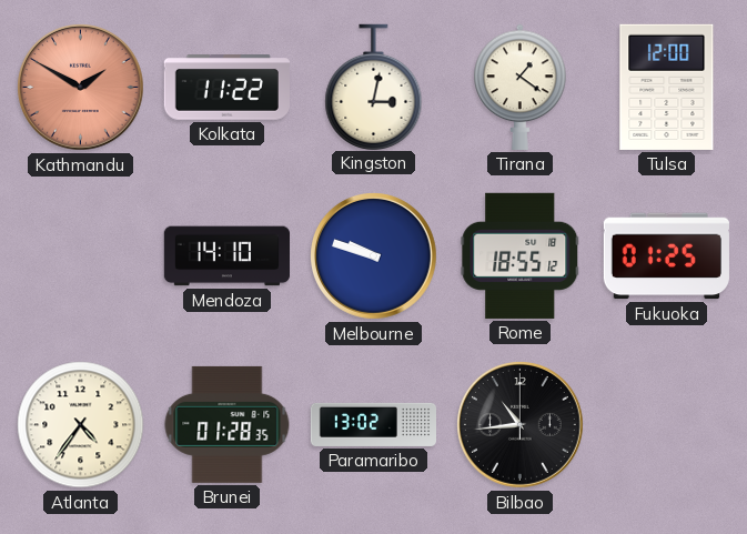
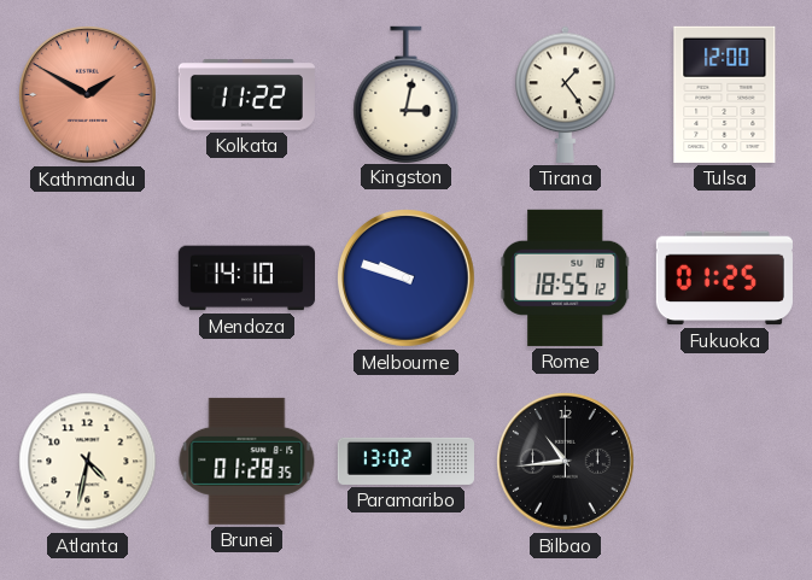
Tirana: 1:21 -> 1:24
Atlanta: 4:36 -> 4:32
